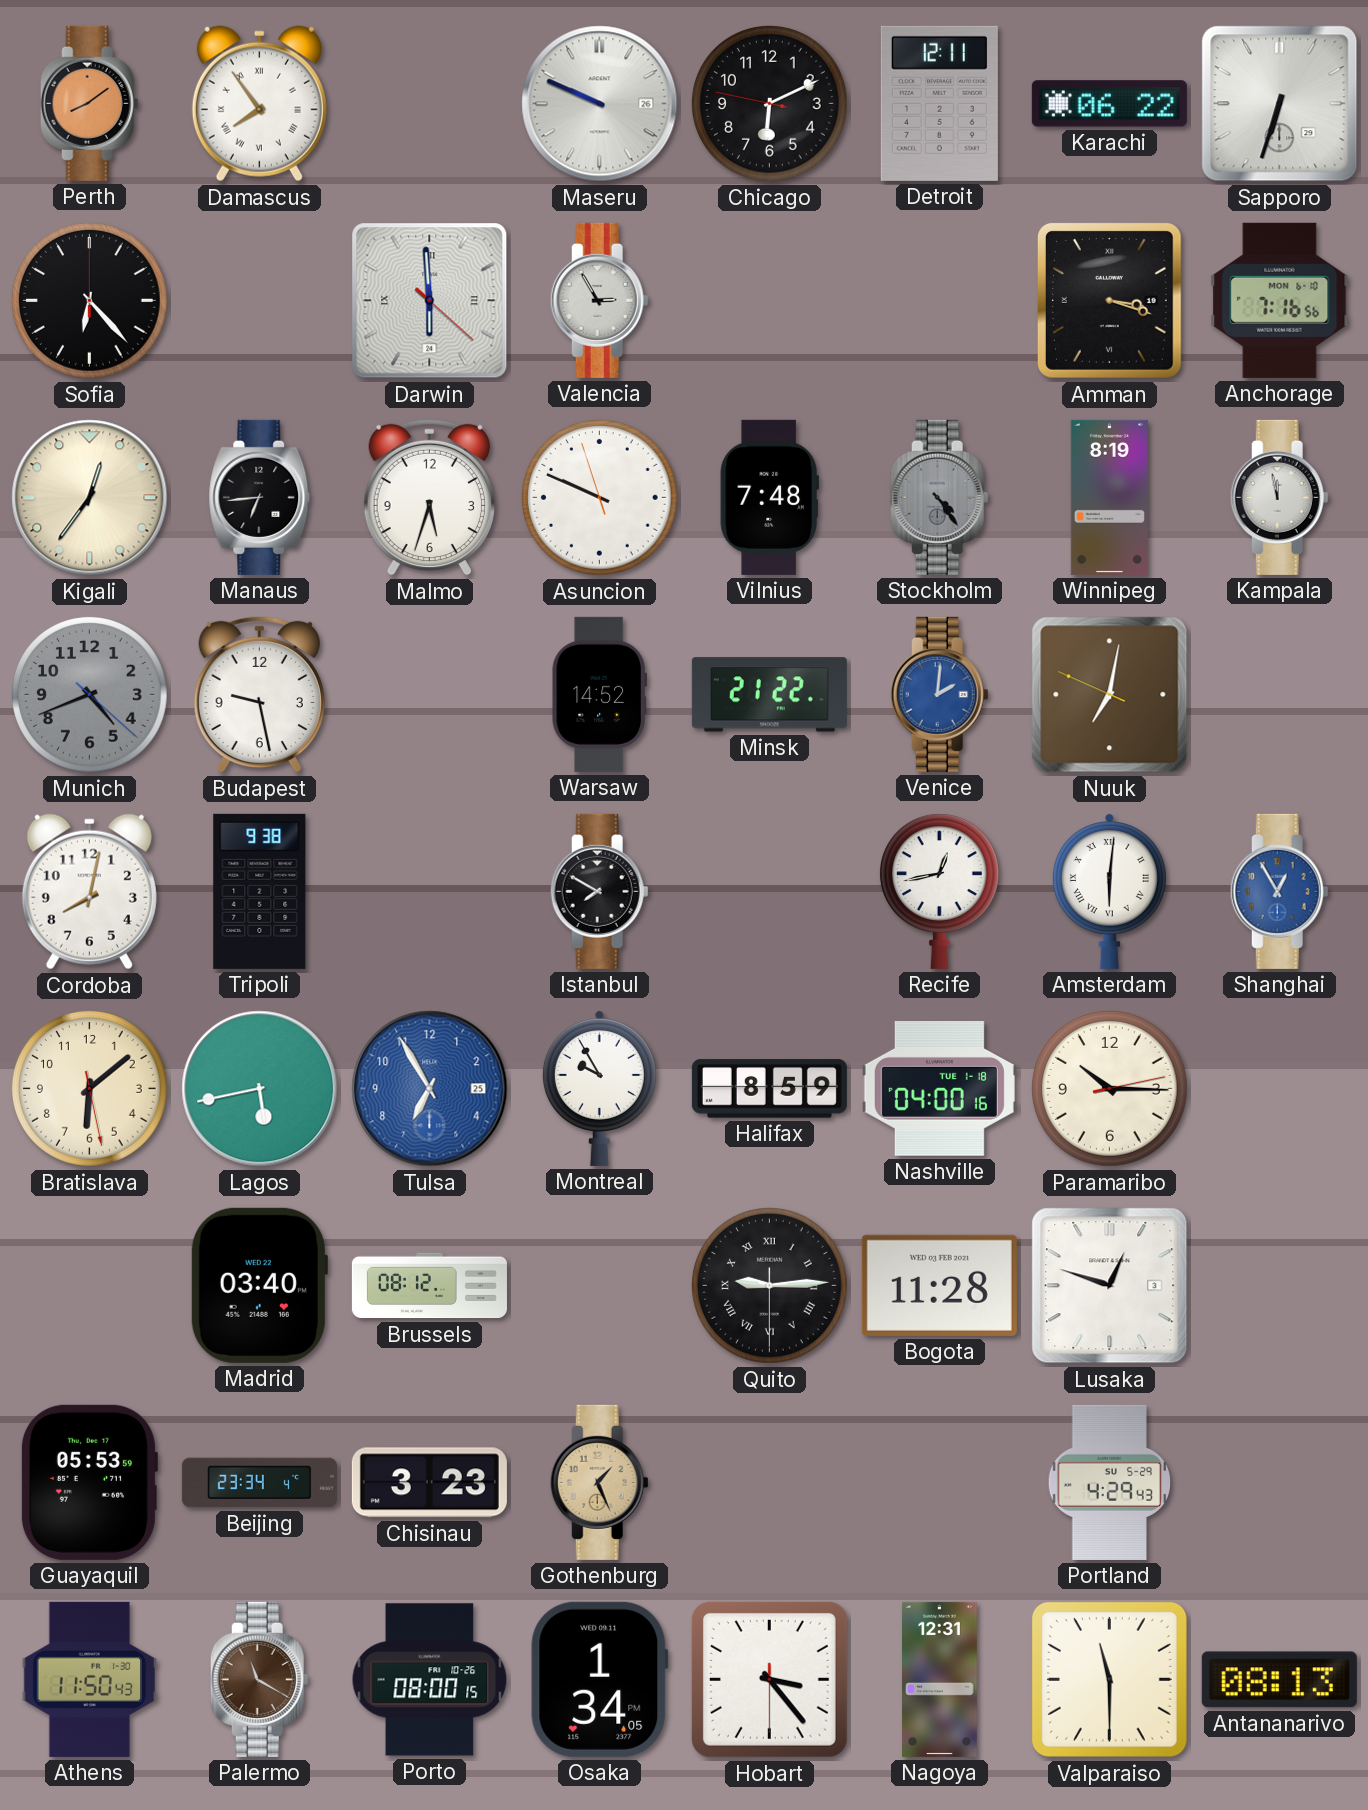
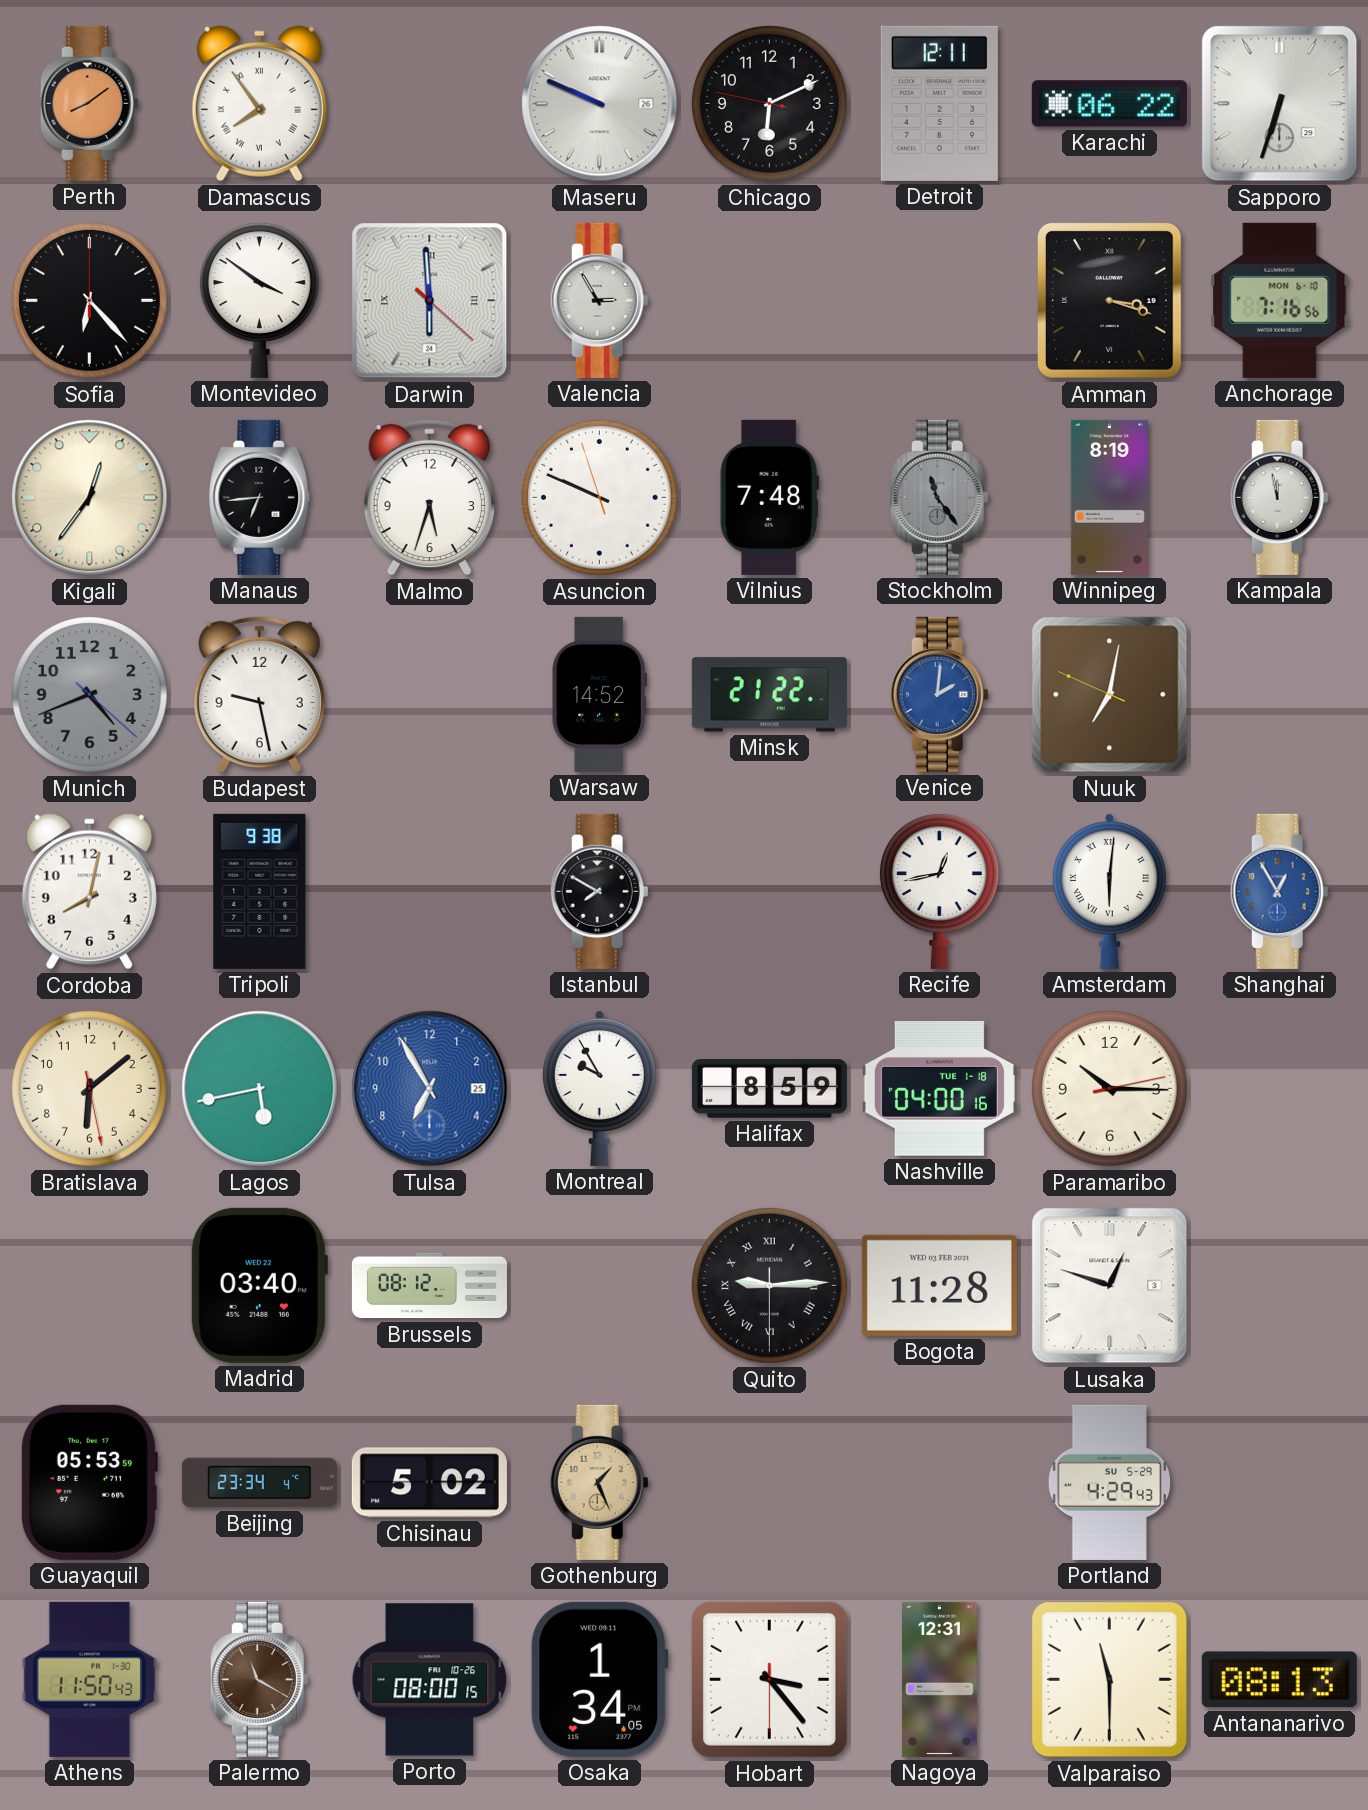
Montevideo: none -> 3:51
Stockholm: 4:24 -> 11:24
Chisinau: 3:23 -> 5:02
